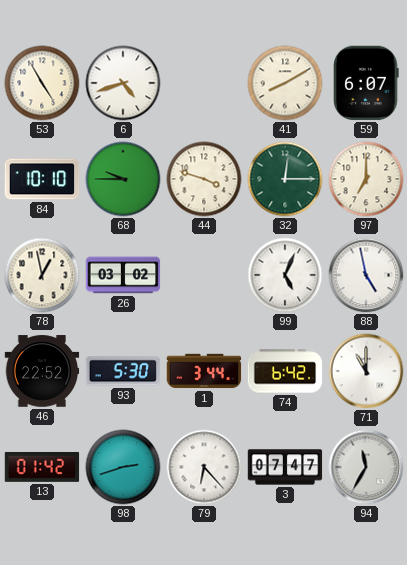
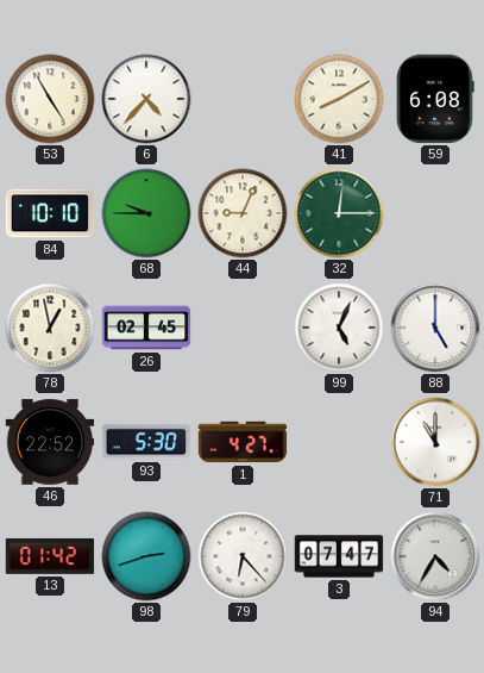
6: 4:42 -> 4:37
59: 6:07 -> 6:08
44: 3:48 -> 9:04
97: 7:00 -> none
26: 03:02 -> 02:45
88: 4:58 -> 5:00
1: 3:44 -> 4:27
74: 6:42 -> none
94: 11:35 -> 4:35
